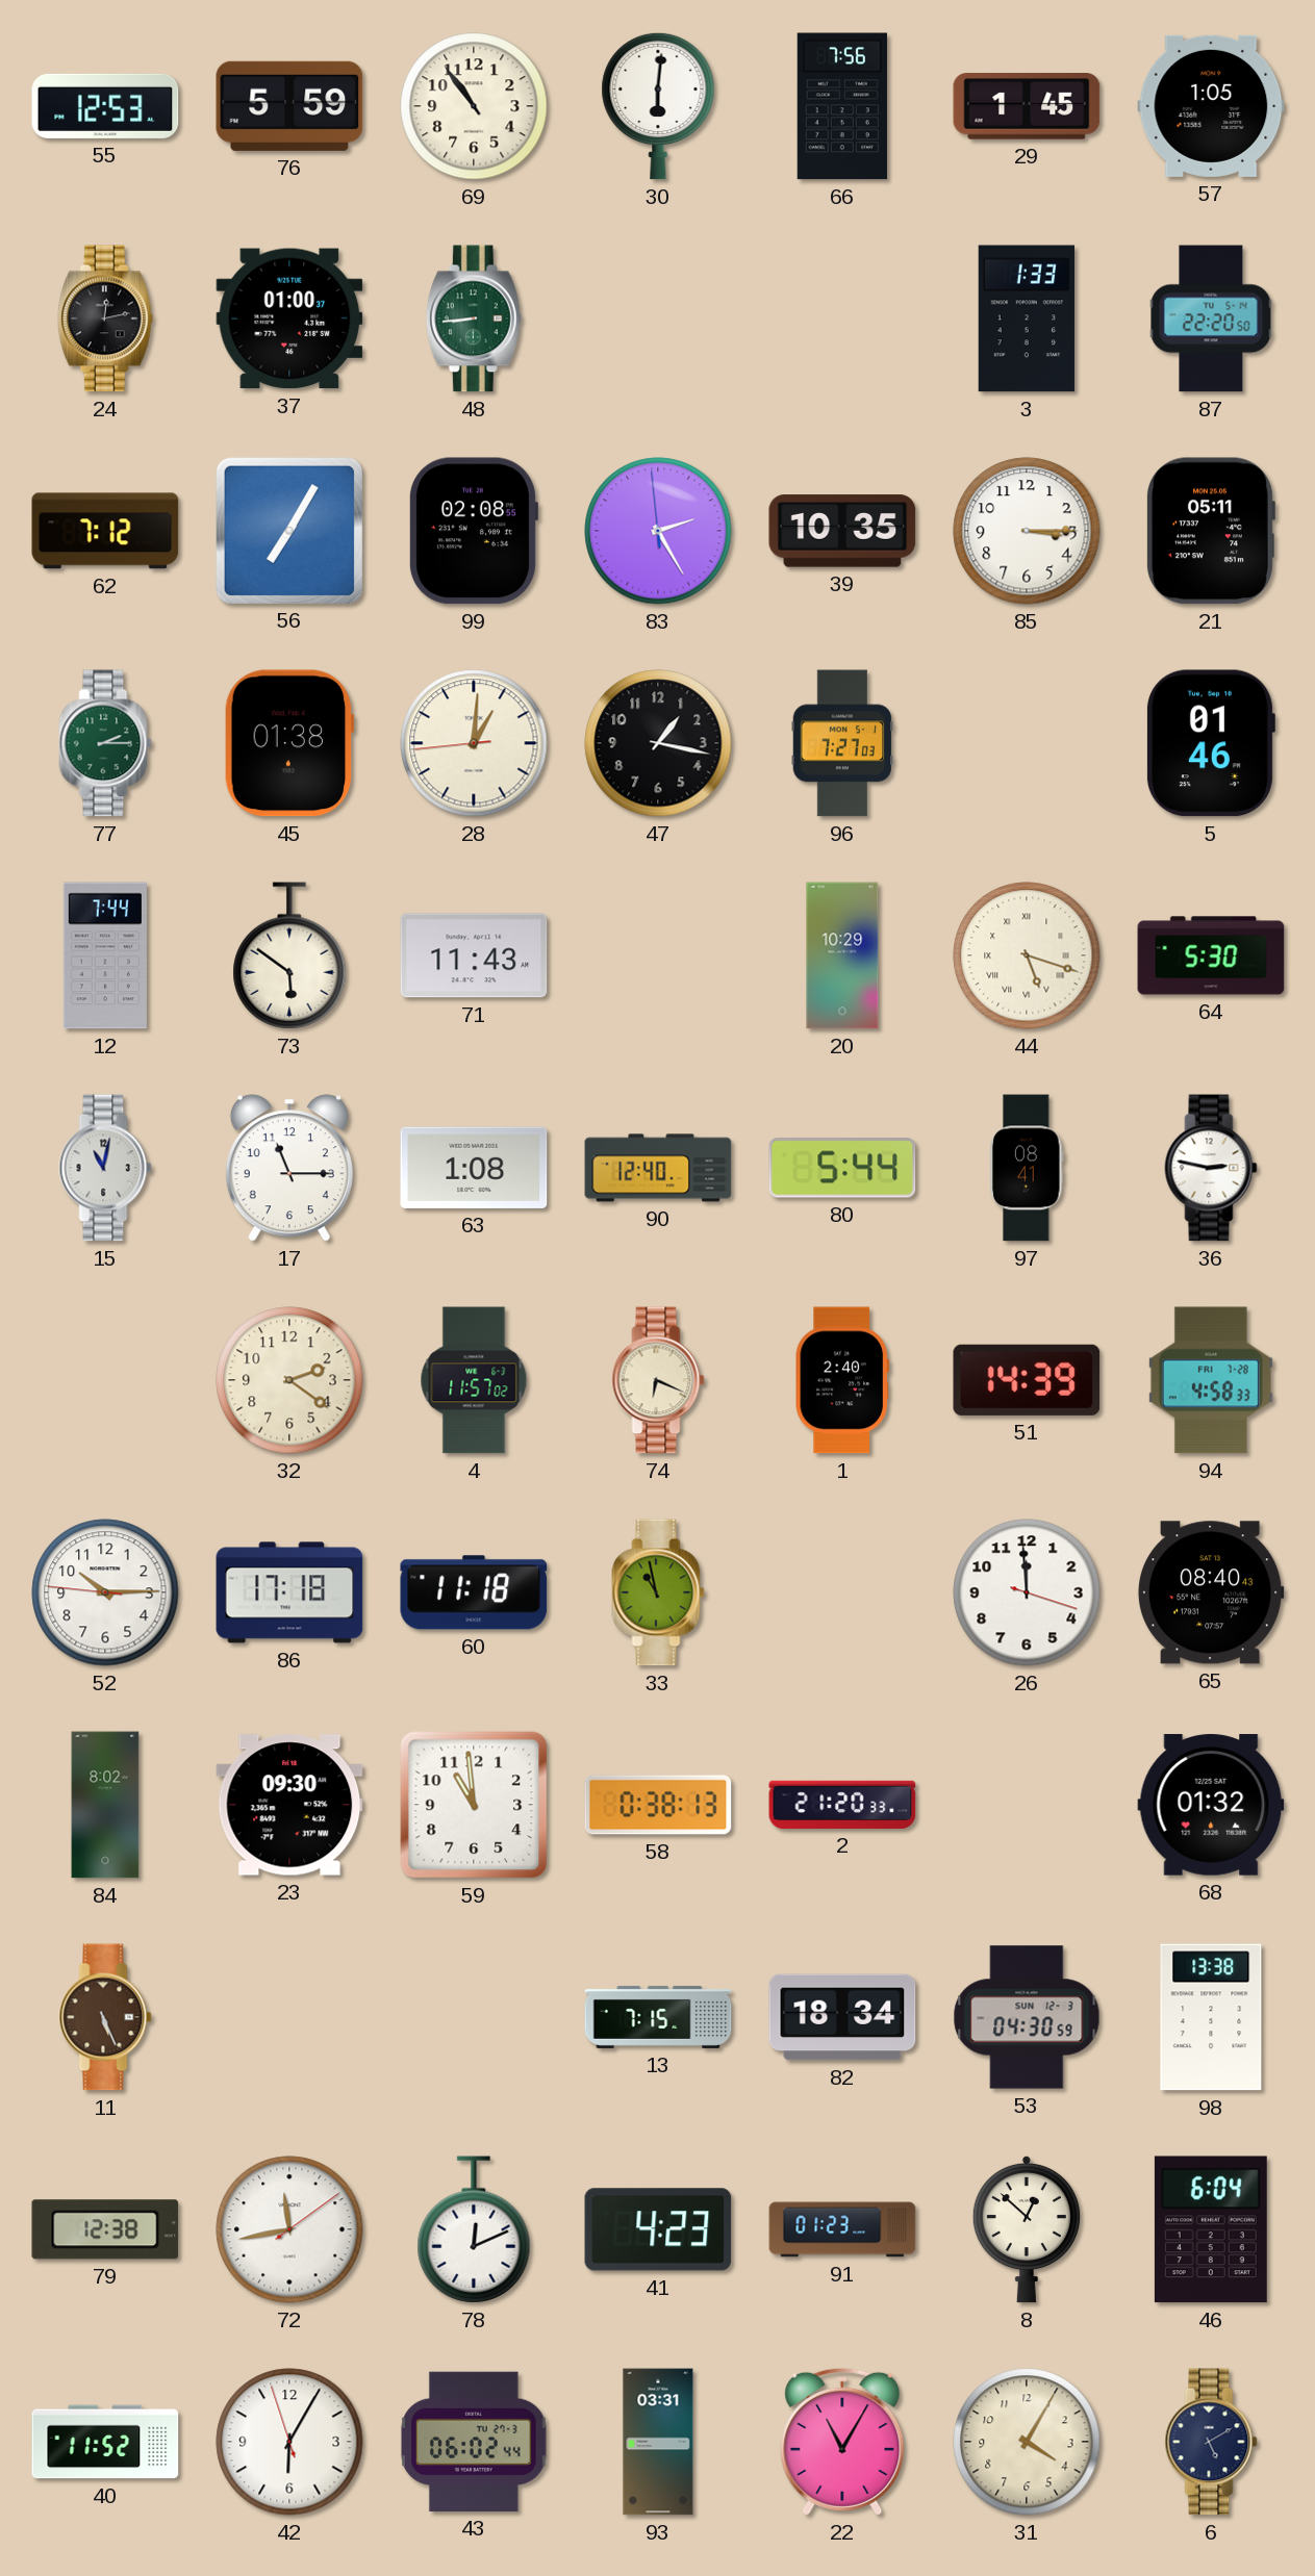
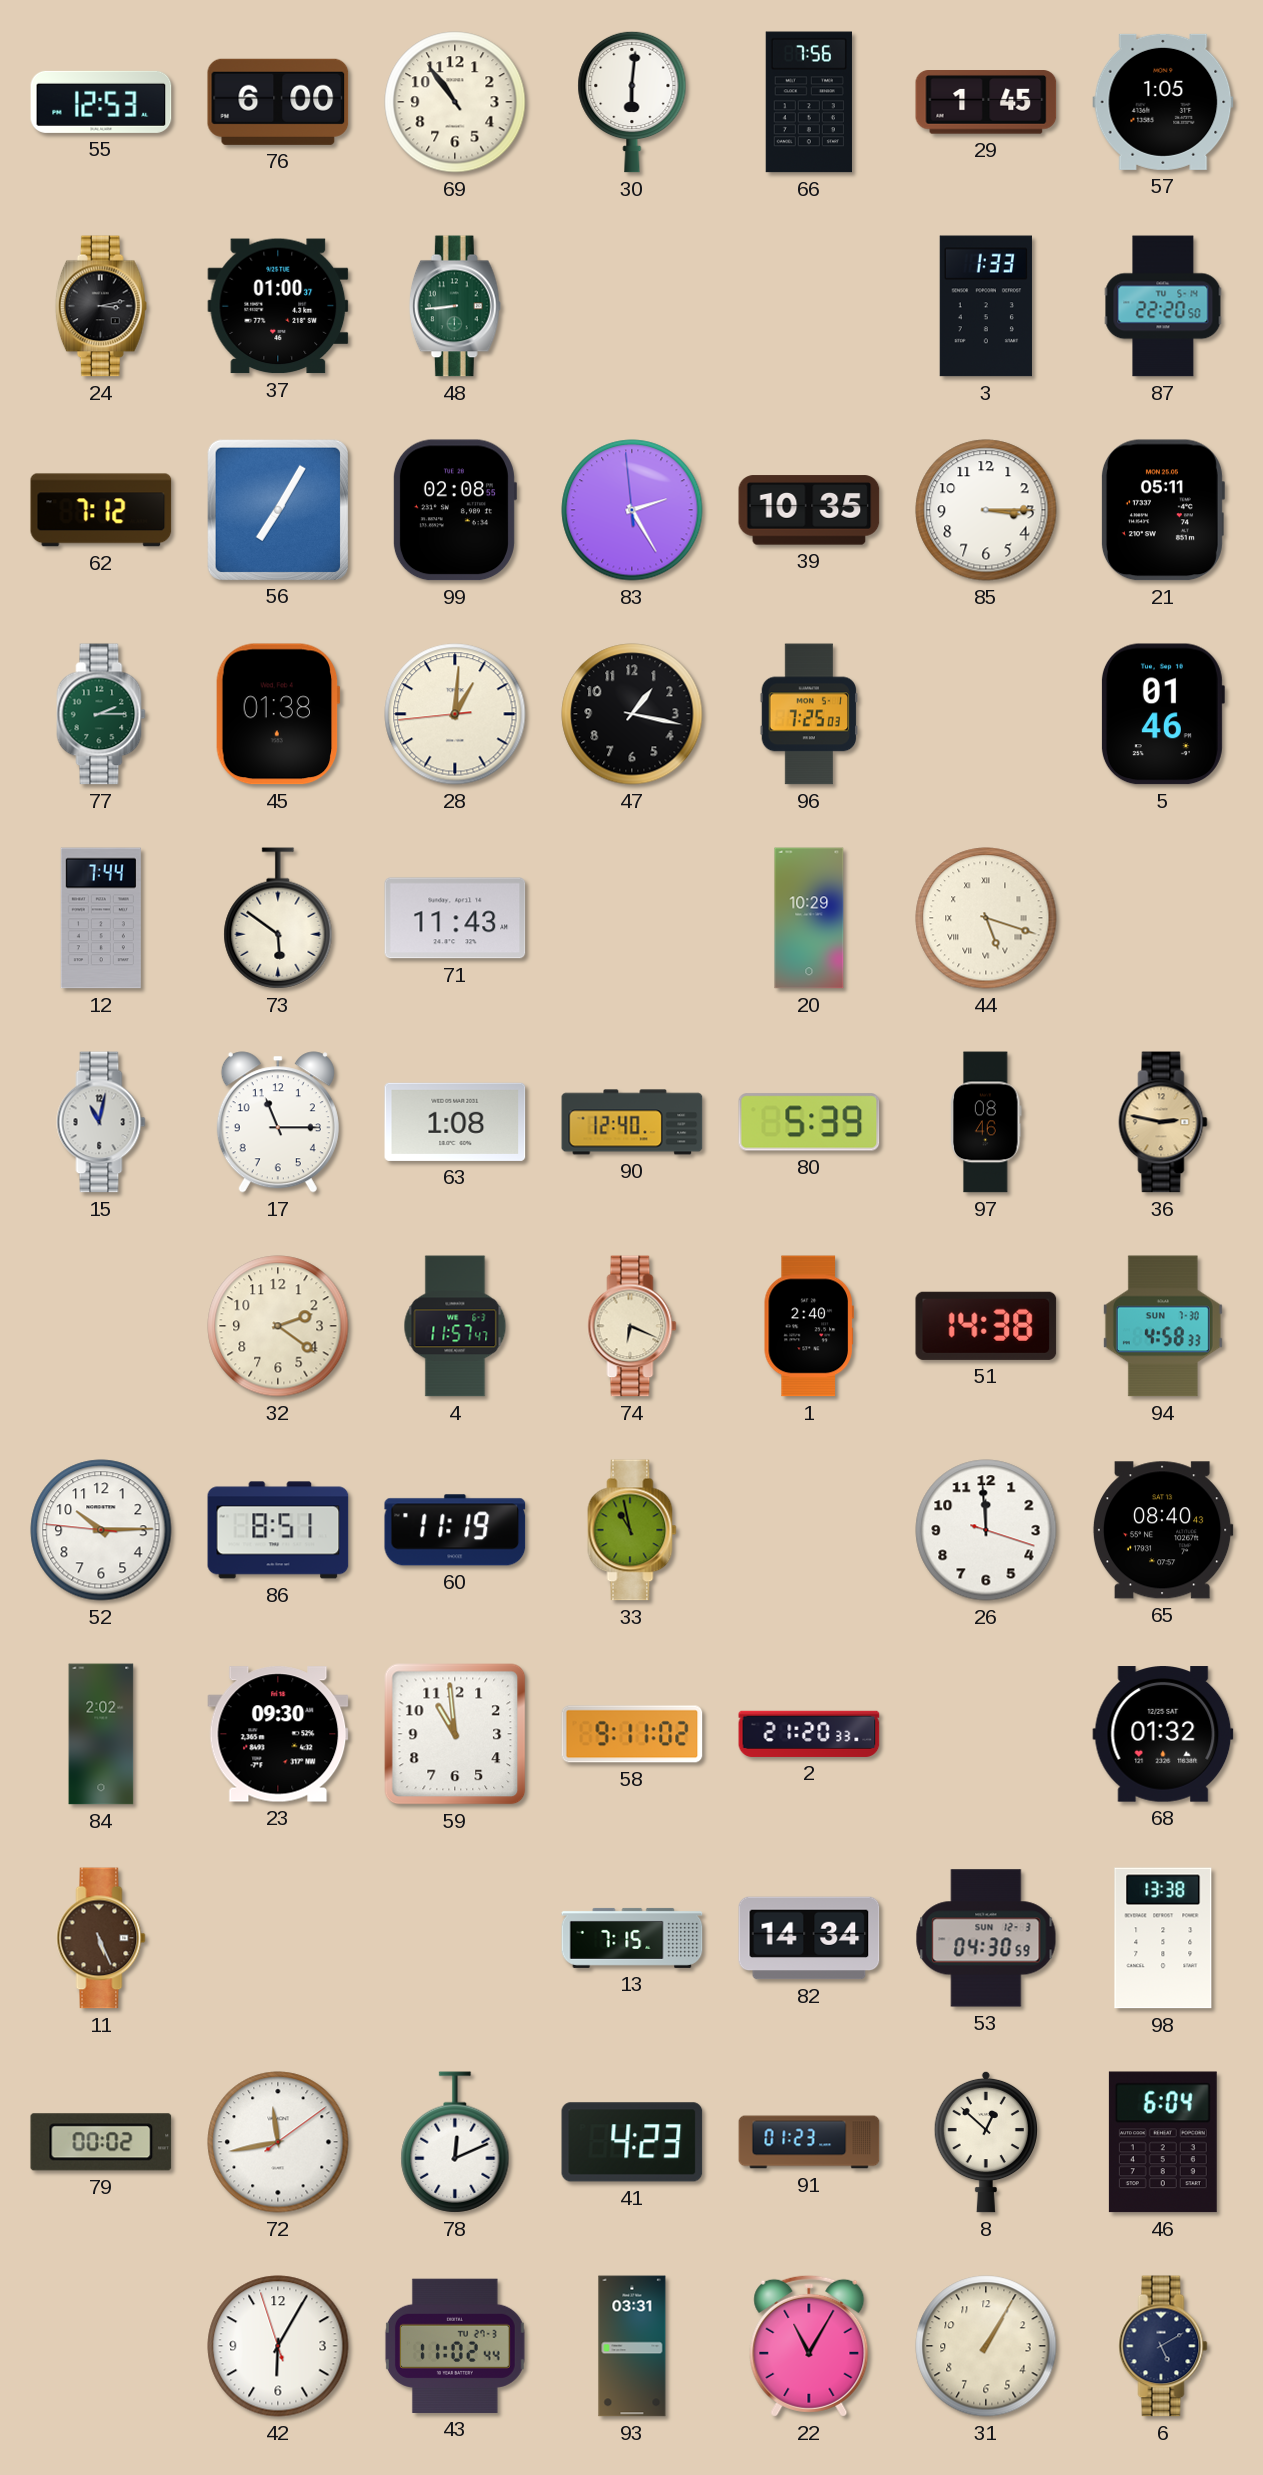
76: 5:59 -> 6:00
24: 12:13 -> 3:13
96: 7:27 -> 7:25
64: 5:30 -> none
80: 5:44 -> 5:39
97: 08:41 -> 08:46
36 dial: white -> champagne
4: 11:57:02 -> 11:57:47
51: 14:39 -> 14:38
94 date: FRI 7-28 -> SUN 7-30
86: 17:18 -> 8:51
60: 11:18 -> 11:19
84: 8:02 -> 2:02
58: 0:38 -> 9:11
82: 18:34 -> 14:34
79: 12:38 -> 00:02
40: 11:52 -> none
43: 06:02 -> 11:02
31: 4:05 -> 1:05
